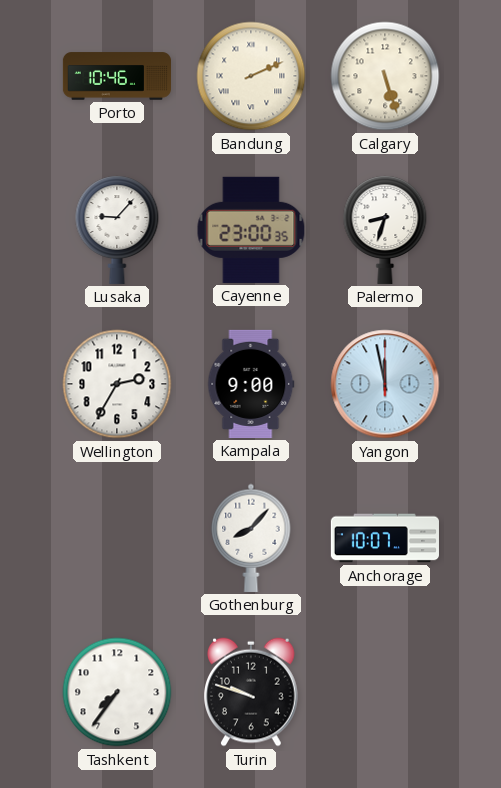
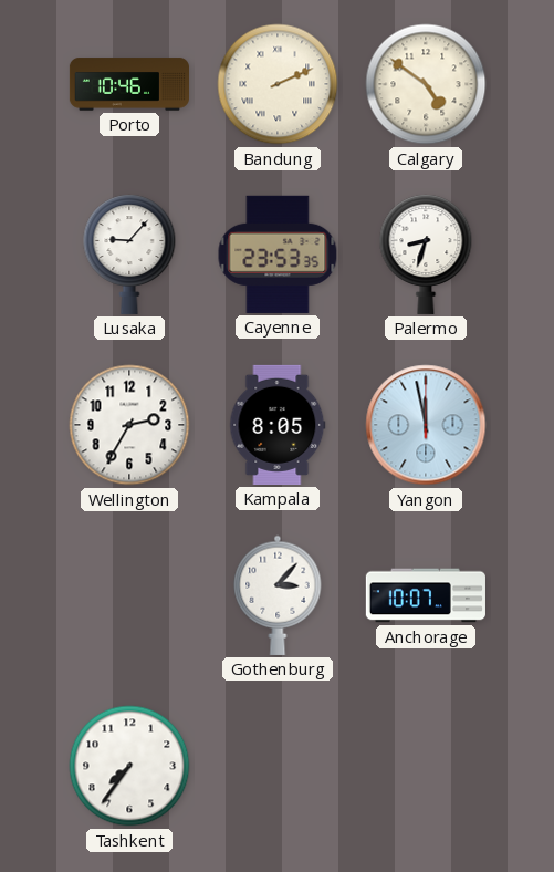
Calgary: 5:27 -> 4:51
Cayenne: 23:00 -> 23:53
Kampala: 9:00 -> 8:05
Gothenburg: 8:07 -> 3:07
Turin: 9:48 -> none
